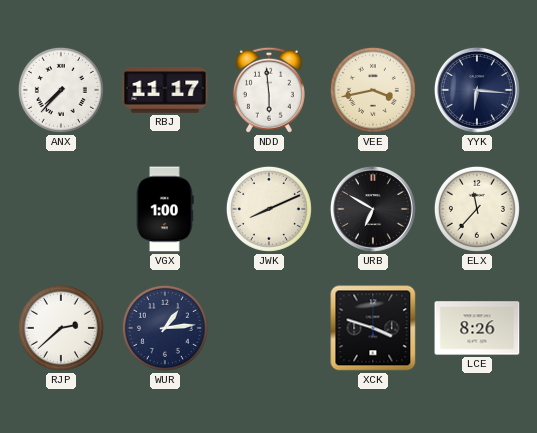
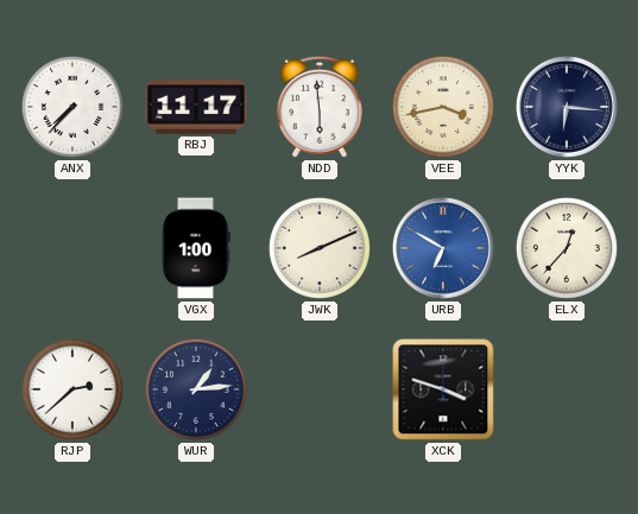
URB dial: black -> blue
ELX: 11:37 -> 12:37
LCE: 8:26 -> none
